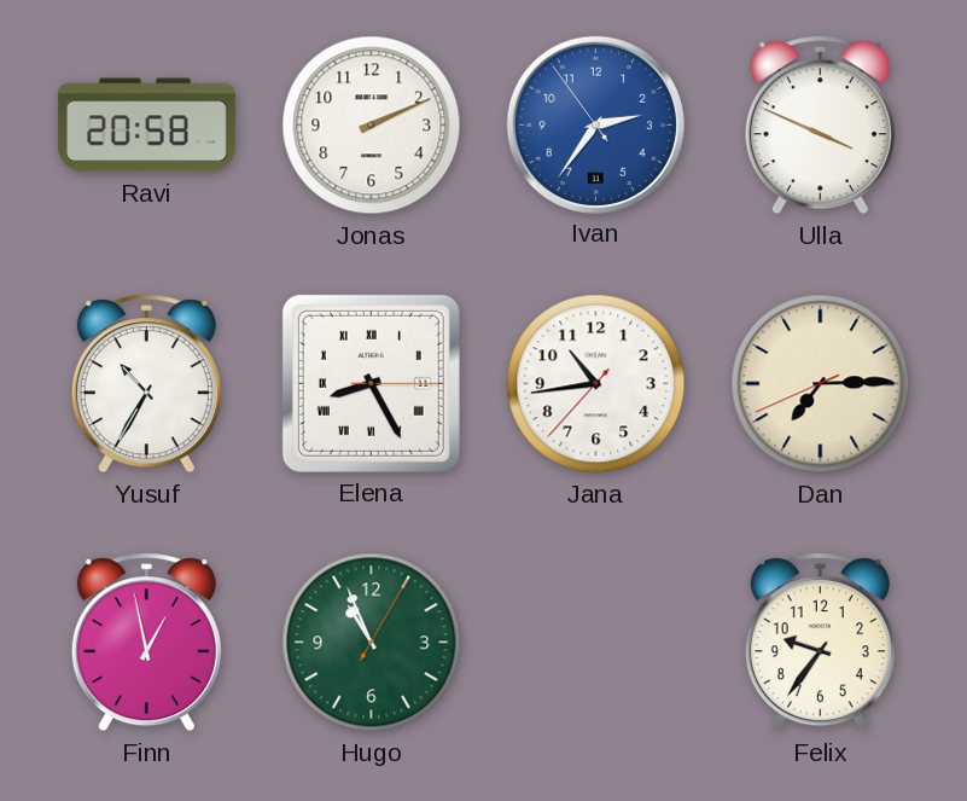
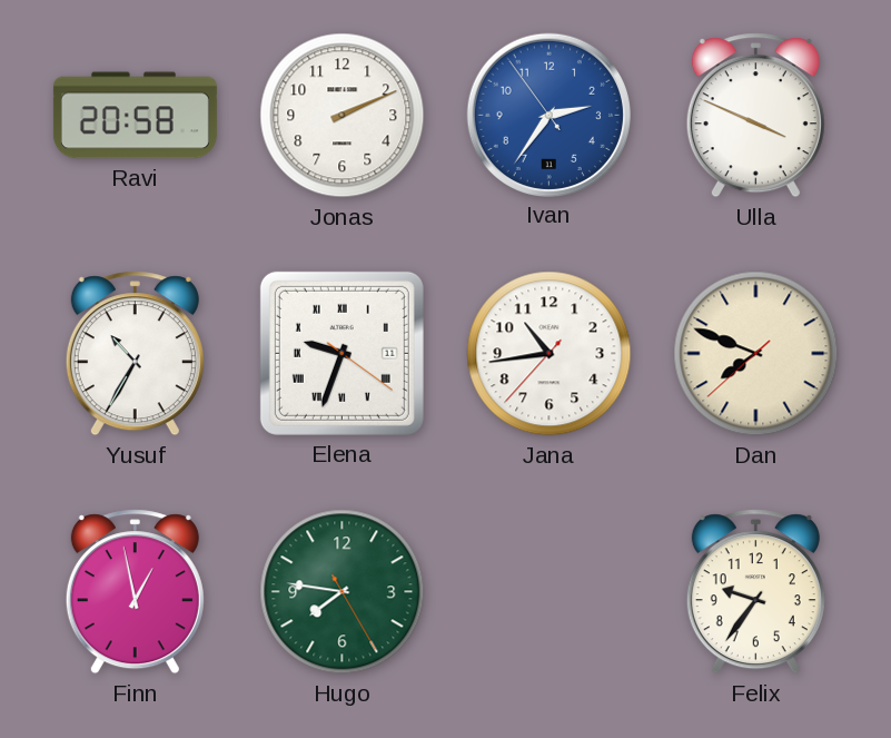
Elena: 8:25 -> 9:33
Dan: 7:14 -> 7:48
Hugo: 10:56 -> 7:46
